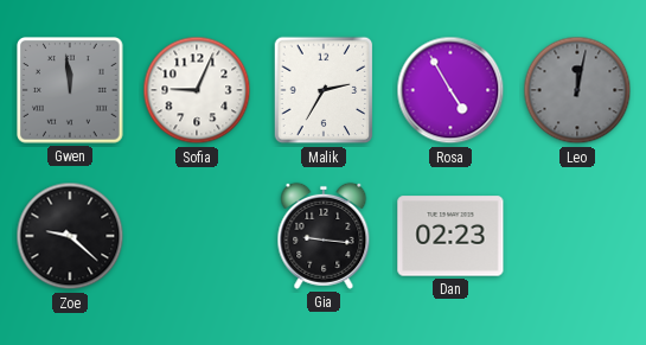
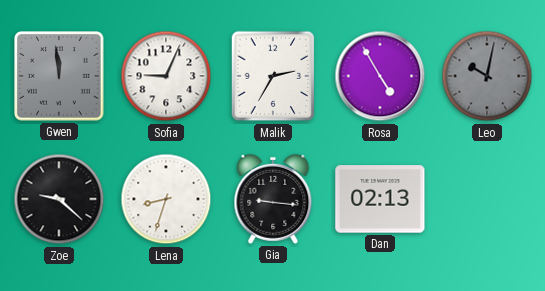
Leo: 12:02 -> 10:02
Lena: none -> 8:33
Dan: 02:23 -> 02:13
